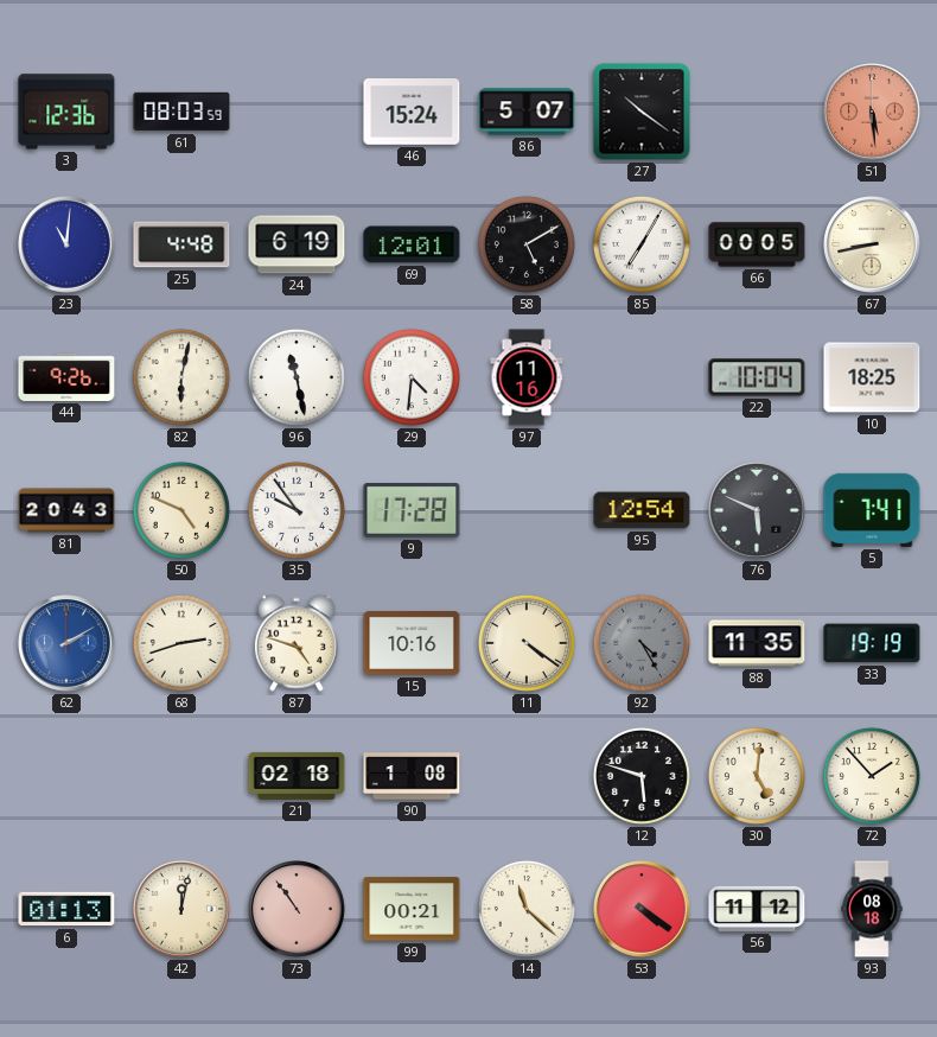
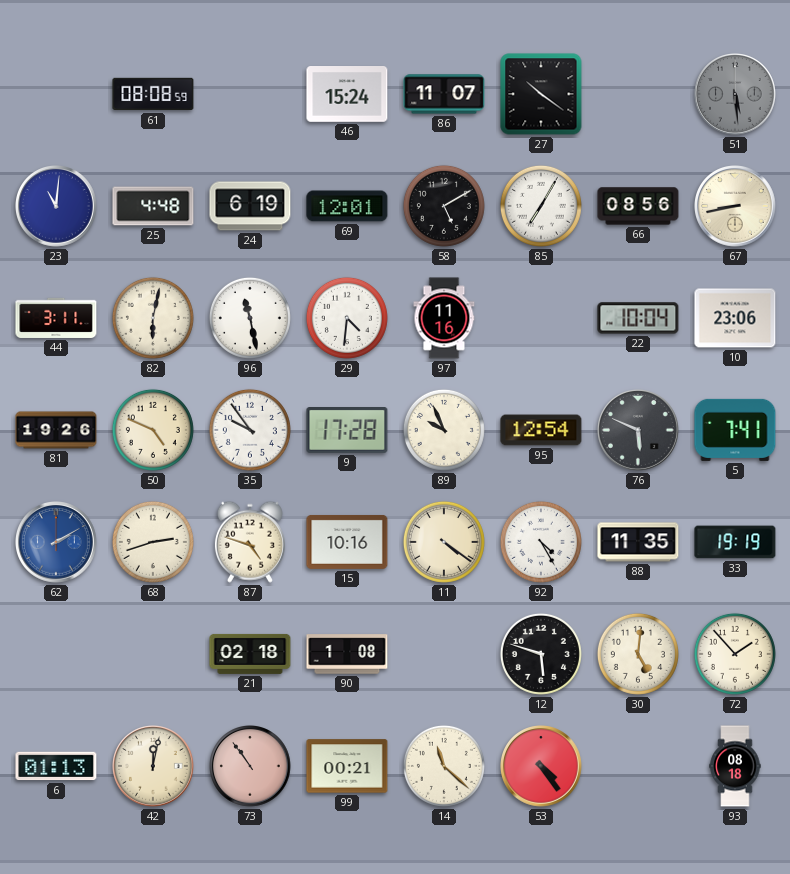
3: 12:36 -> none
61: 08:03 -> 08:08
86: 5:07 -> 11:07
51 dial: salmon -> grey
66: 00:05 -> 08:56
44: 9:26 -> 3:11
10: 18:25 -> 23:06
81: 20:43 -> 19:26
89: none -> 9:56
92 dial: grey -> white
53: 4:21 -> 4:24
56: 11:12 -> none
